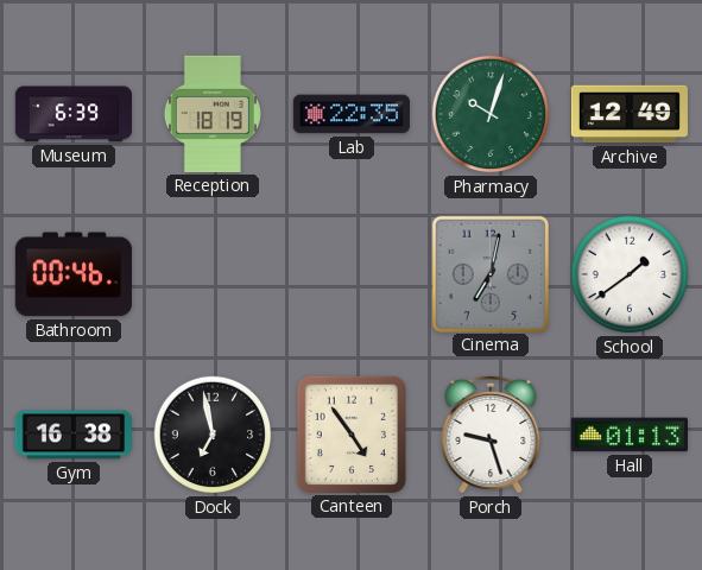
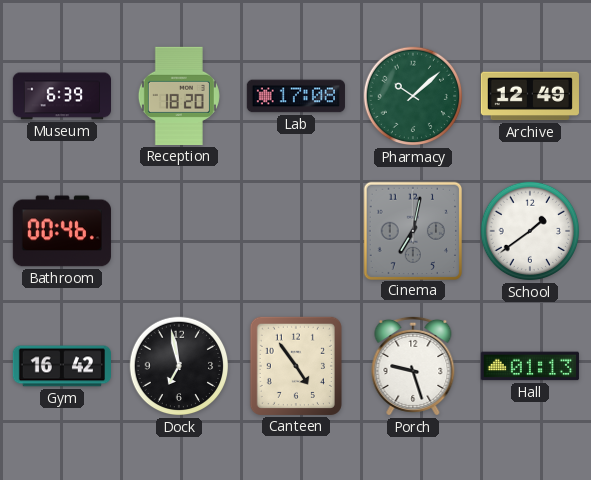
Reception: 18:19 -> 18:20
Lab: 22:35 -> 17:08
Pharmacy: 10:03 -> 10:08
Gym: 16:38 -> 16:42
